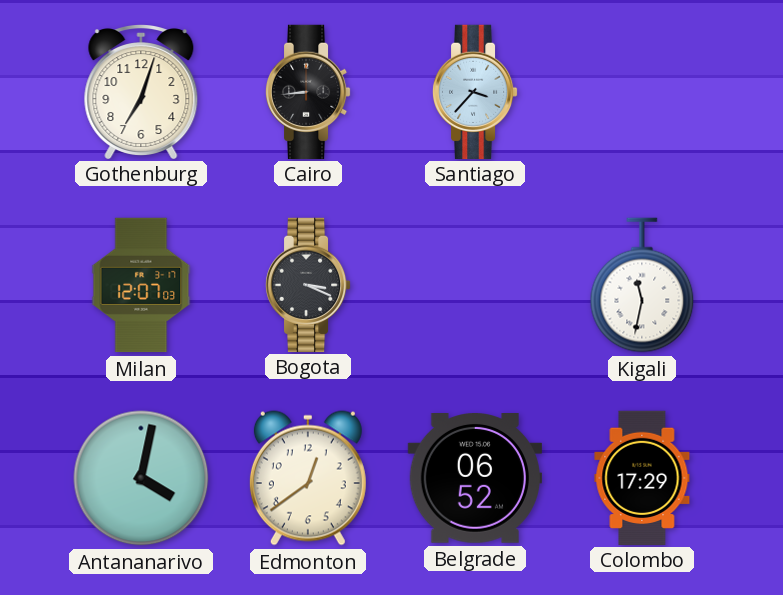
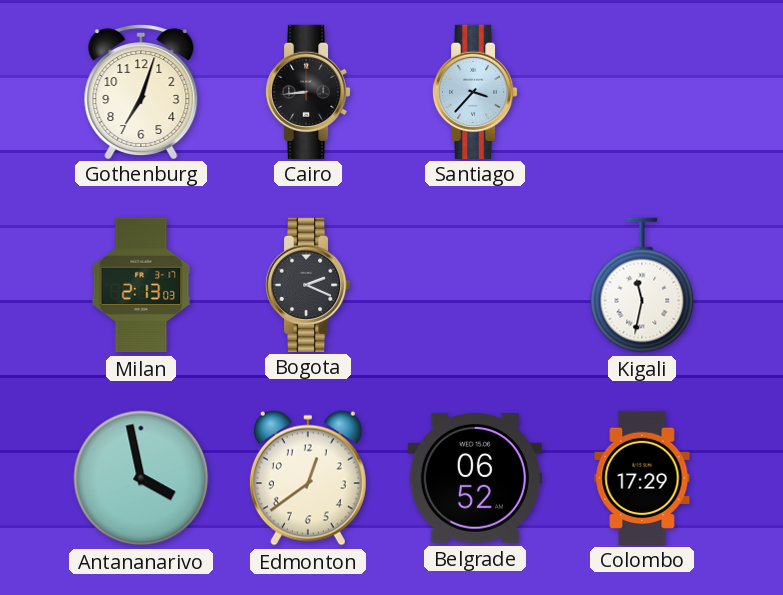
Milan: 12:07 -> 2:13
Bogota: 3:19 -> 2:19
Antananarivo: 4:02 -> 3:58
